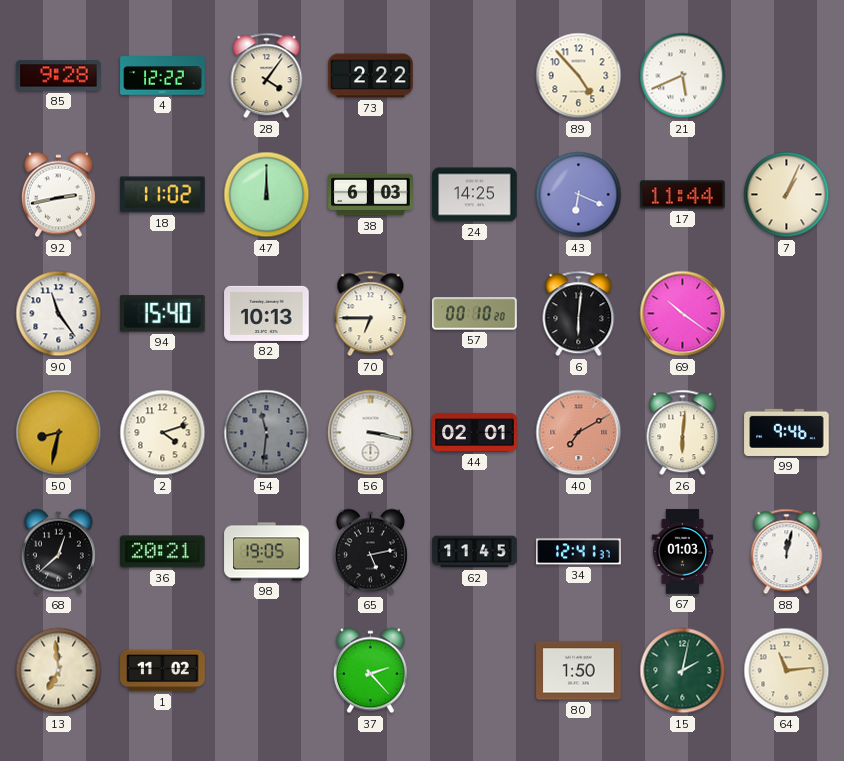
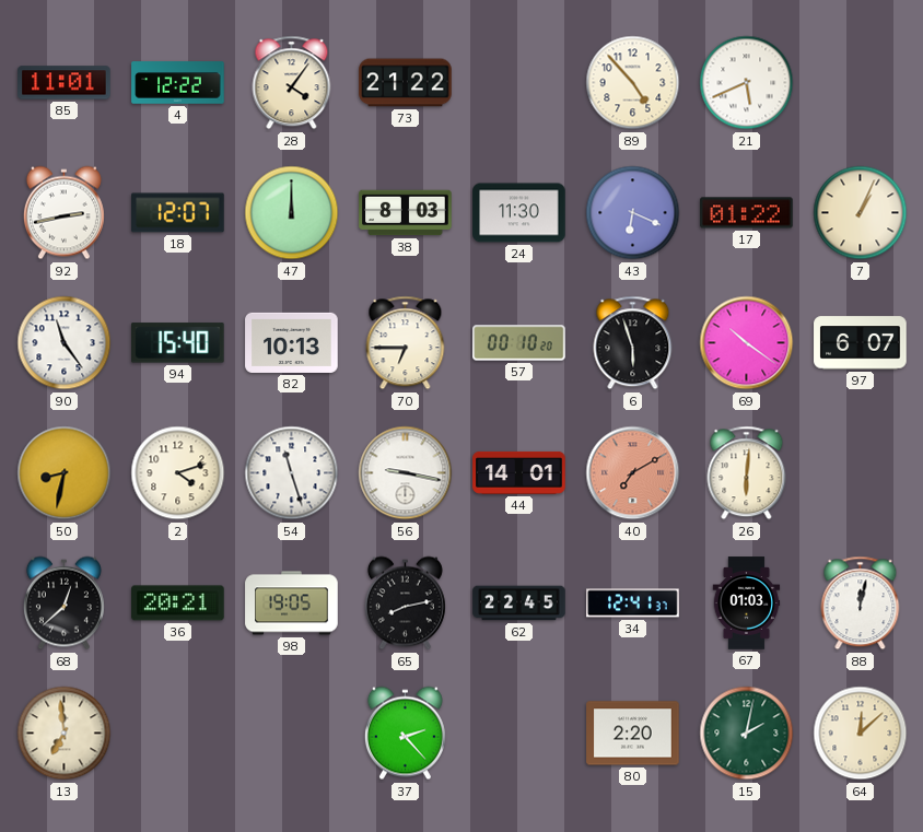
85: 9:28 -> 11:01
73: 2:22 -> 21:22
18: 11:02 -> 12:07
38: 6:03 -> 8:03
24: 14:25 -> 11:30
17: 11:44 -> 01:22
6: 6:01 -> 5:57
97: none -> 6:07
54: 11:31 -> 11:27
54 dial: grey -> white
56: 3:17 -> 9:17
44: 02:01 -> 14:01
99: 9:46 -> none
65: 5:13 -> 8:13
62: 11:45 -> 22:45
1: 11:02 -> none
80: 1:50 -> 2:20
64: 11:14 -> 12:08
